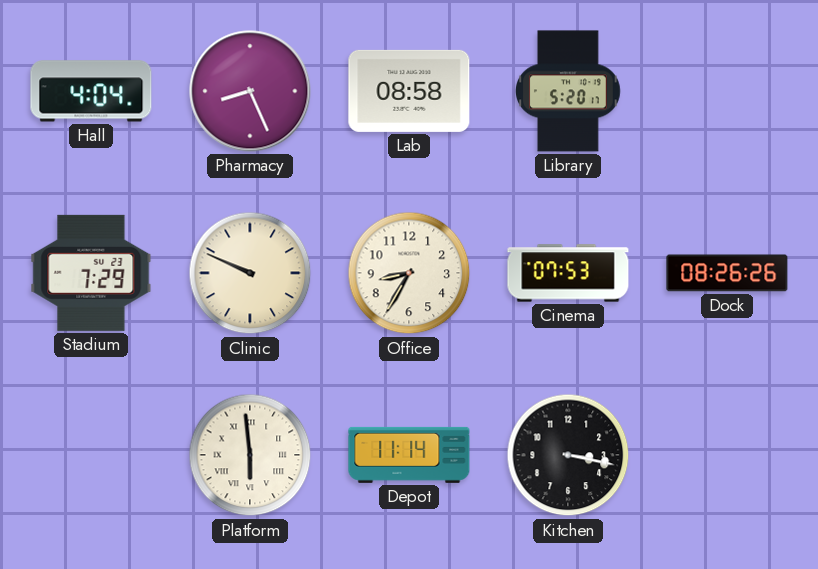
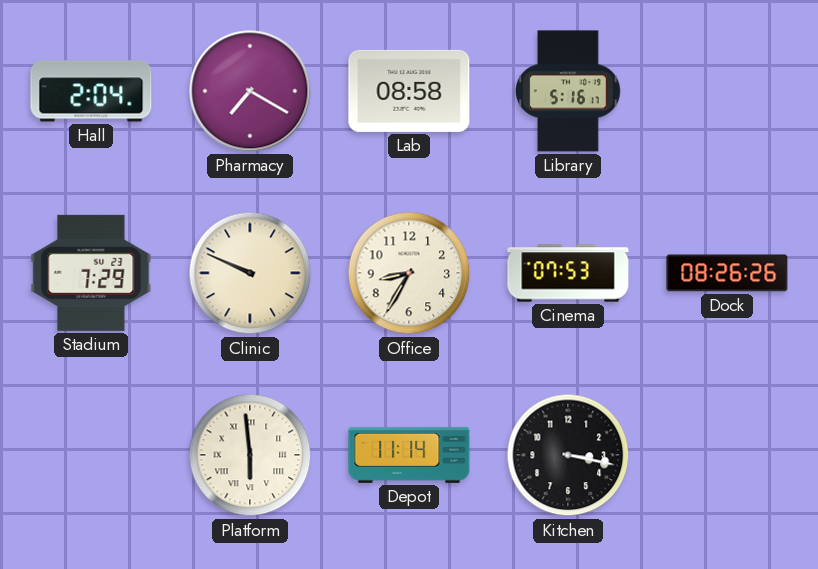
Hall: 4:04 -> 2:04
Pharmacy: 8:26 -> 7:20
Library: 5:20 -> 5:16
